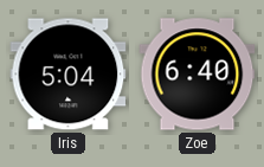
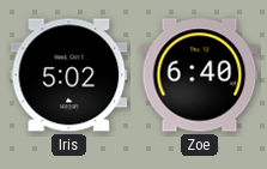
Iris: 5:04 -> 5:02
